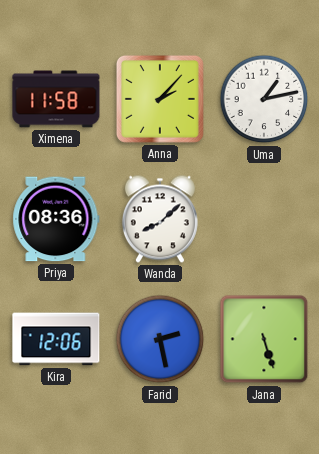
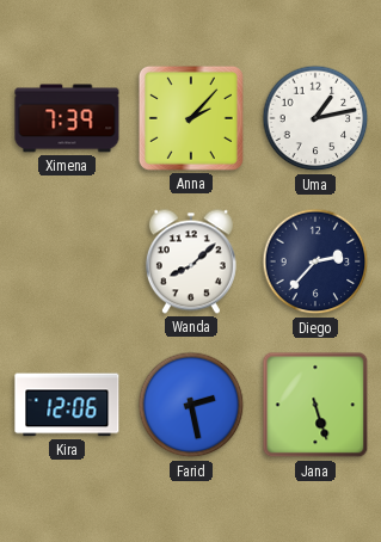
Ximena: 11:58 -> 7:39
Priya: 08:36 -> none
Diego: none -> 2:37
